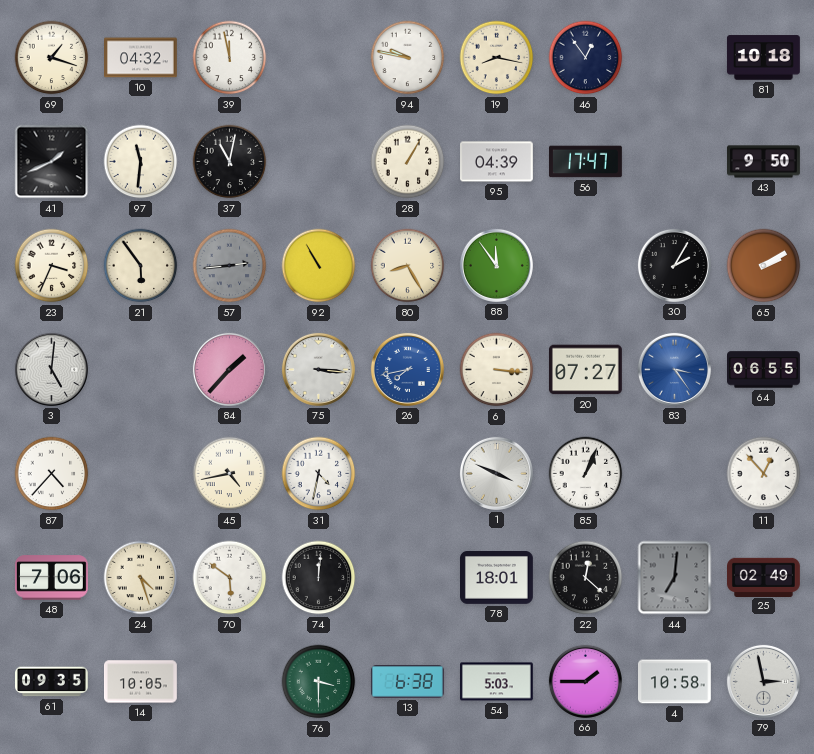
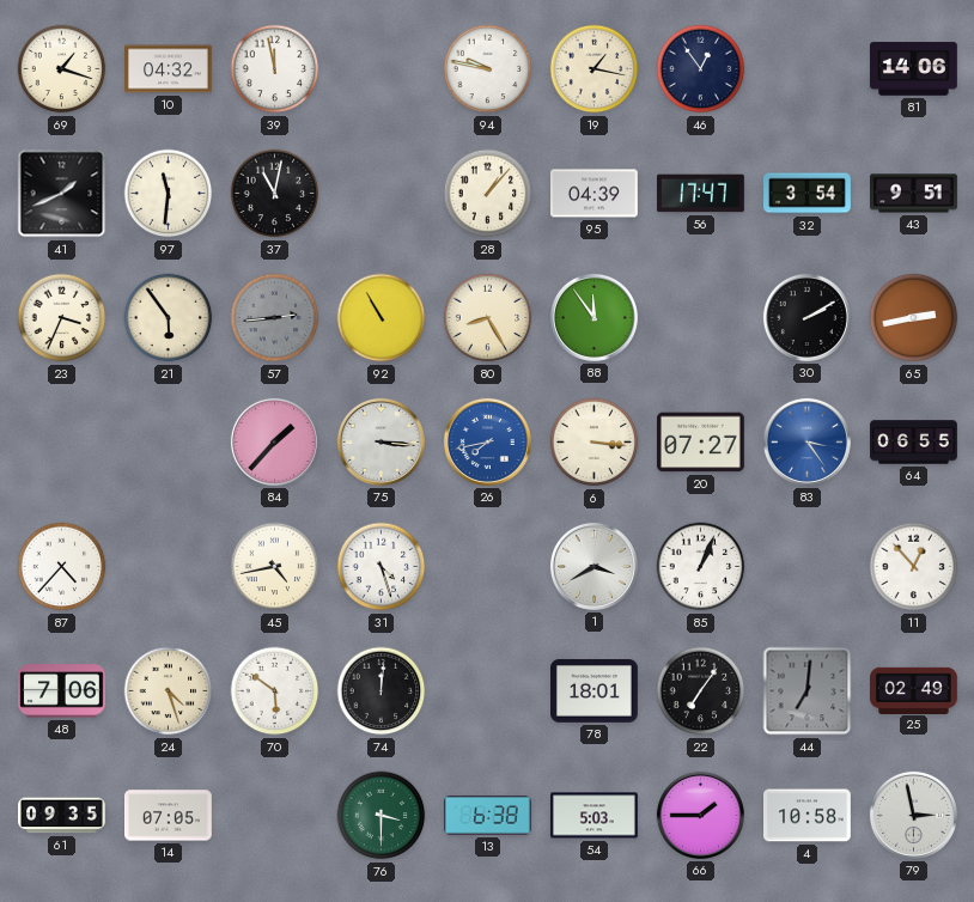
19: 8:17 -> 1:17
81: 10:18 -> 14:06
28: 1:05 -> 1:07
32: none -> 3:54
43: 9:50 -> 9:51
30: 2:05 -> 2:10
65: 2:10 -> 2:43
3: 5:01 -> none
31: 4:32 -> 4:27
1: 3:49 -> 3:40
22: 12:22 -> 7:06
14: 10:05 -> 07:05
